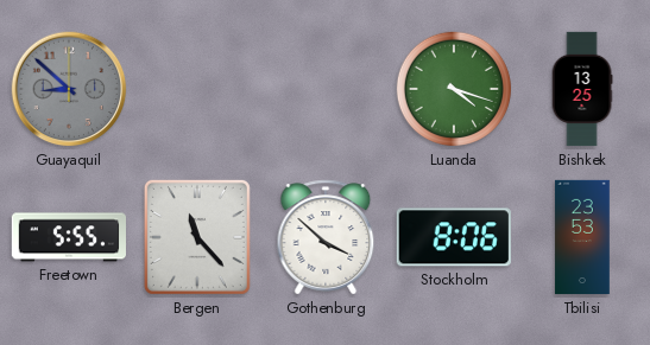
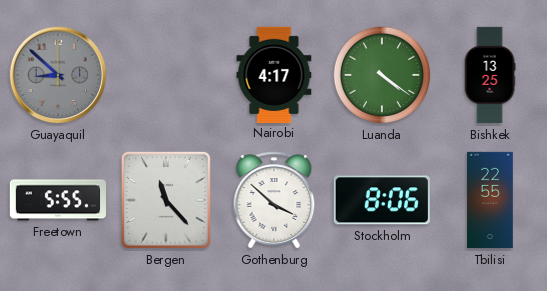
Nairobi: none -> 4:17
Luanda: 4:18 -> 4:21
Tbilisi: 23:53 -> 22:55
